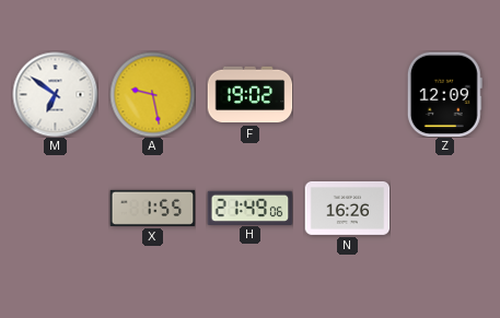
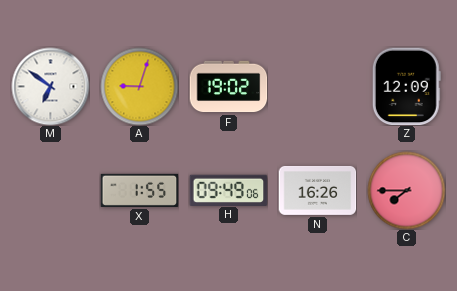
A: 9:28 -> 9:03
H: 21:49 -> 09:49
C: none -> 7:45
